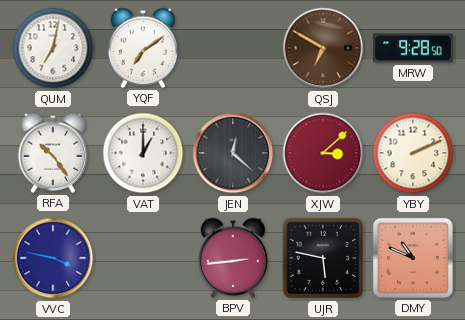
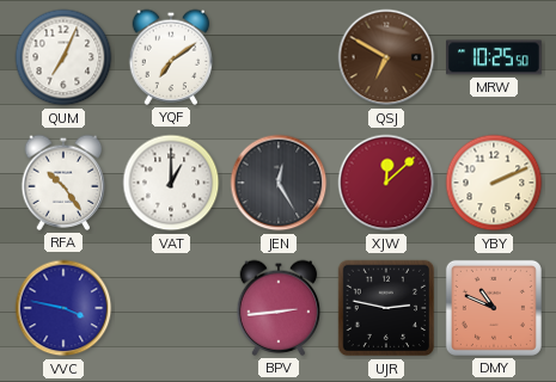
QUM: 7:02 -> 7:04
MRW: 9:28 -> 10:25
JEN: 12:22 -> 12:25
XJW: 3:08 -> 12:08
UJR: 5:47 -> 2:47
